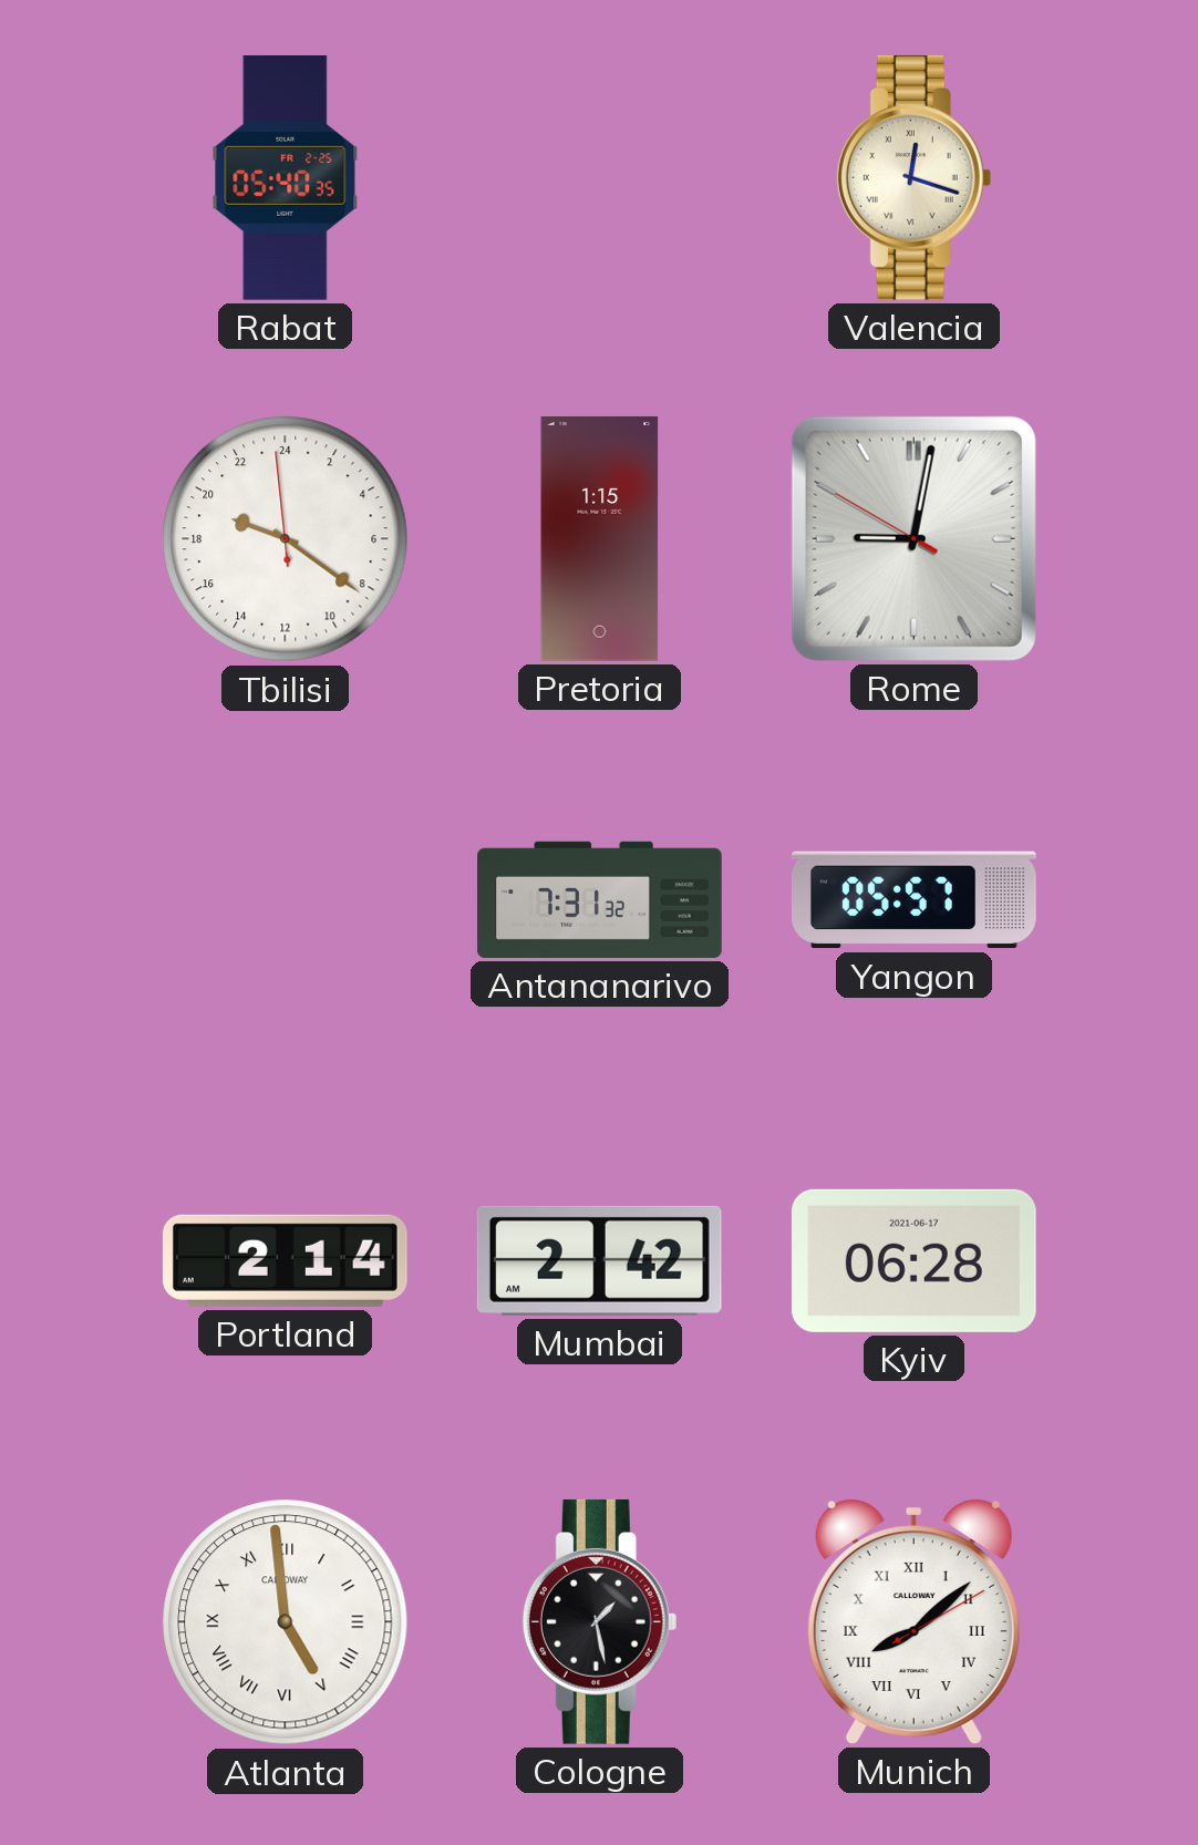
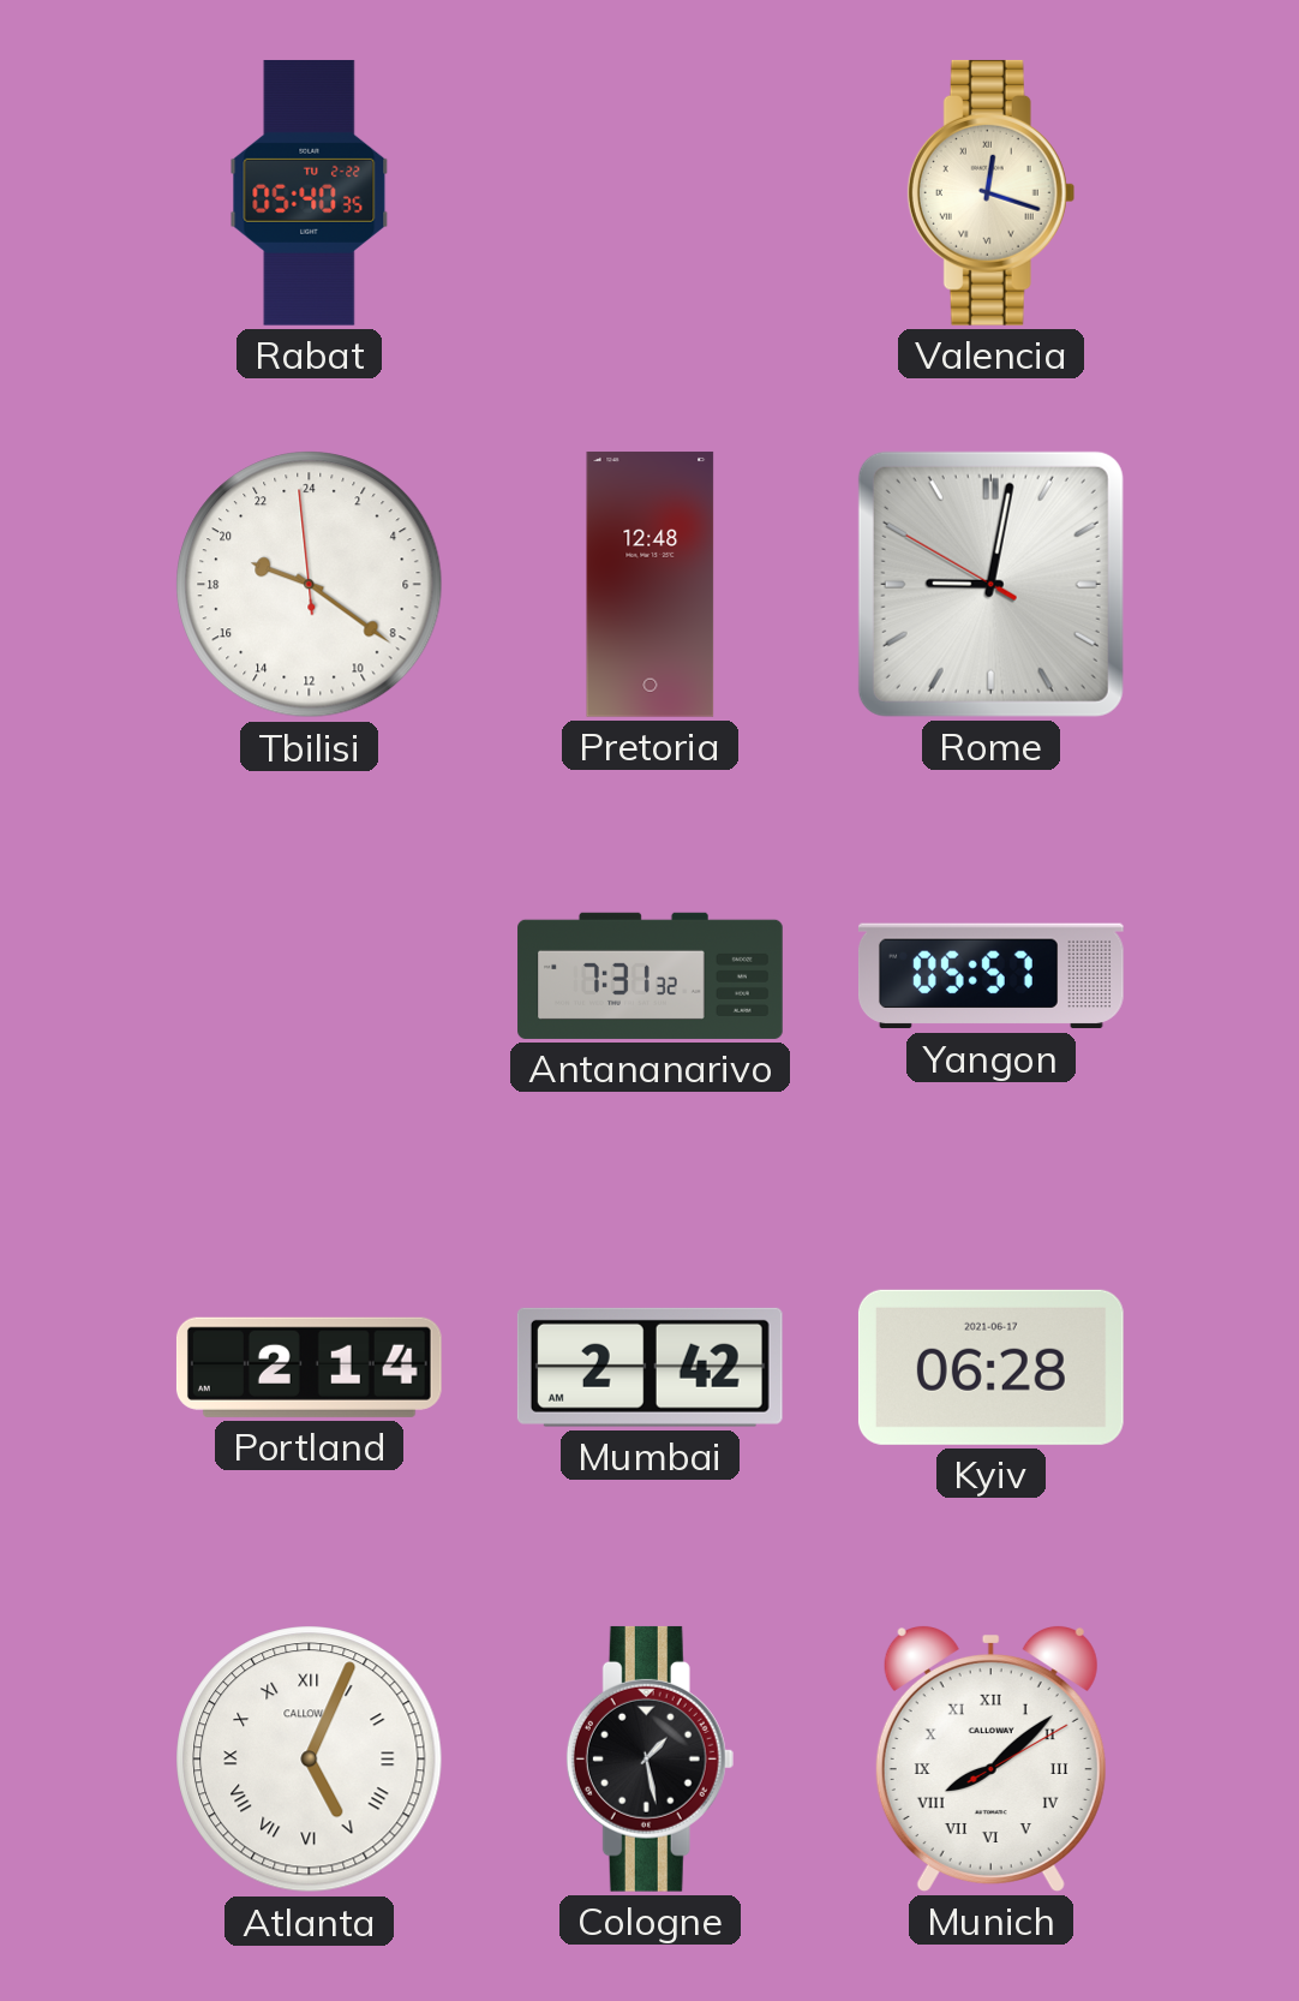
Rabat date: FR 2-25 -> TU 2-22
Pretoria: 1:15 -> 12:48
Atlanta: 4:59 -> 5:04
